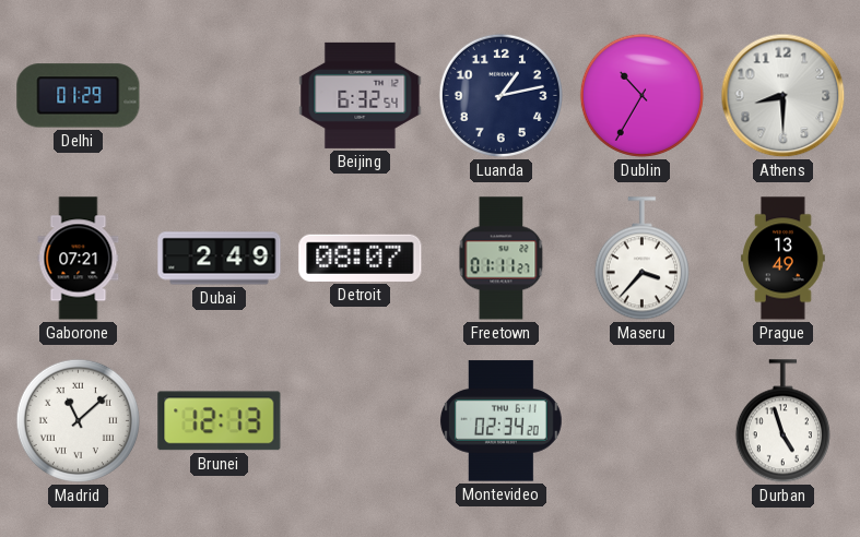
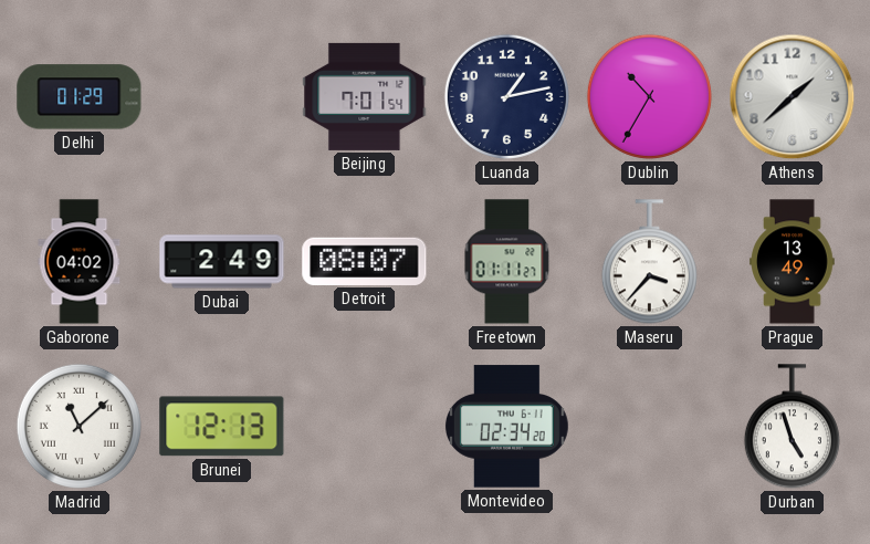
Beijing: 6:32 -> 7:01
Athens: 8:30 -> 1:38
Gaborone: 07:21 -> 04:02
